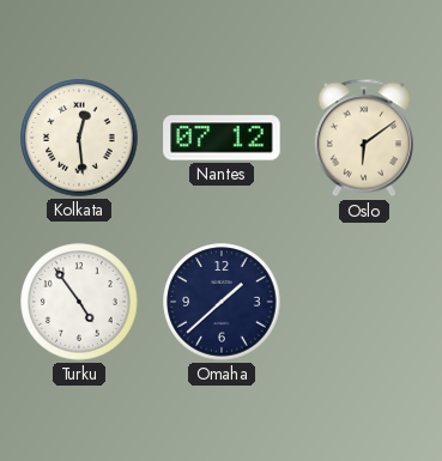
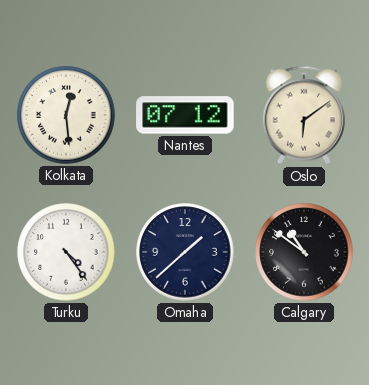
Turku: 4:54 -> 4:24
Calgary: none -> 10:51
